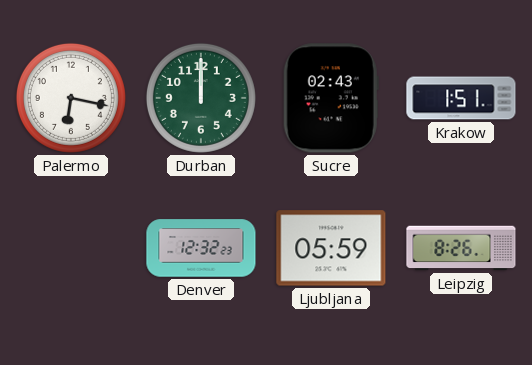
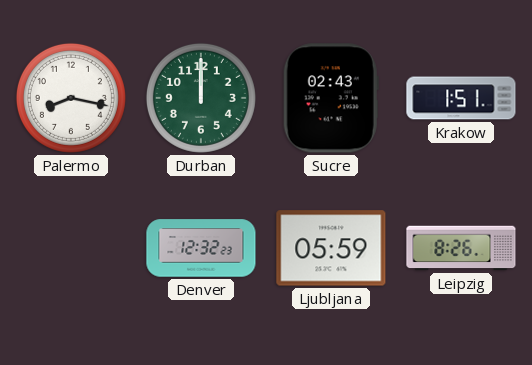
Palermo: 6:17 -> 8:17
